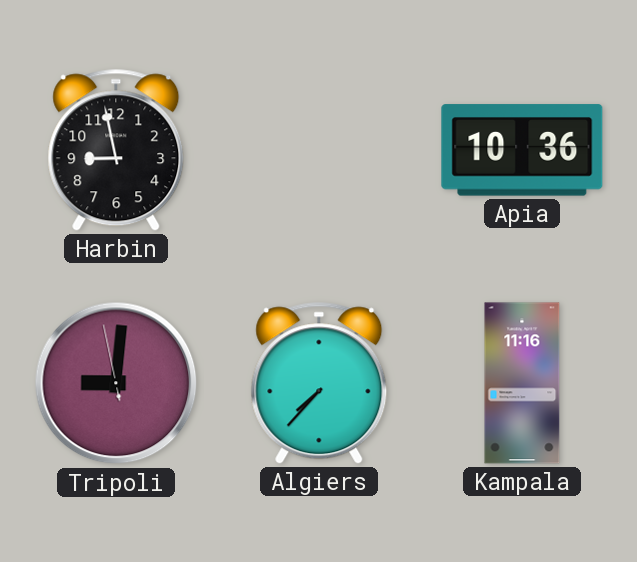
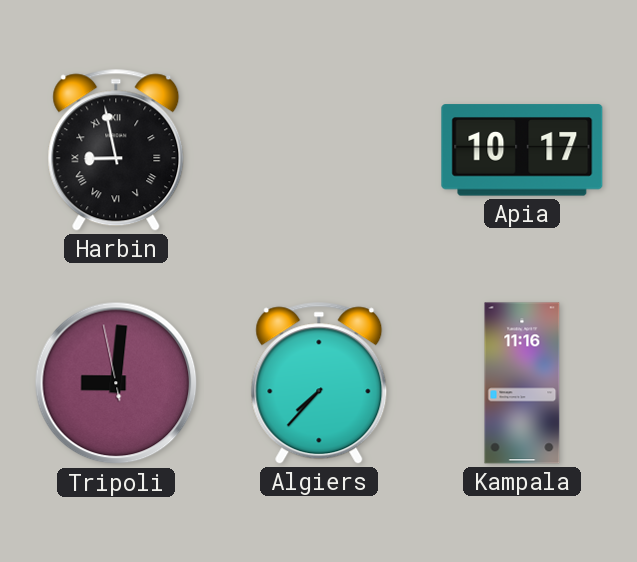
Harbin numerals: Arabic -> Roman
Apia: 10:36 -> 10:17
